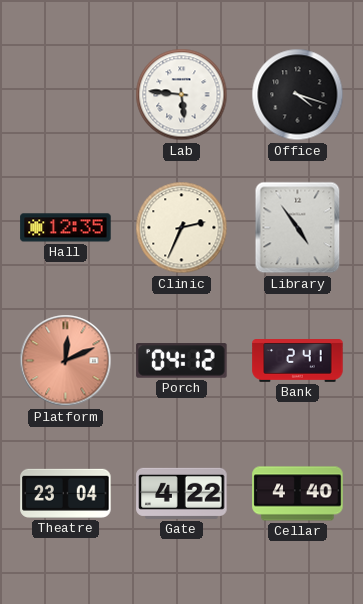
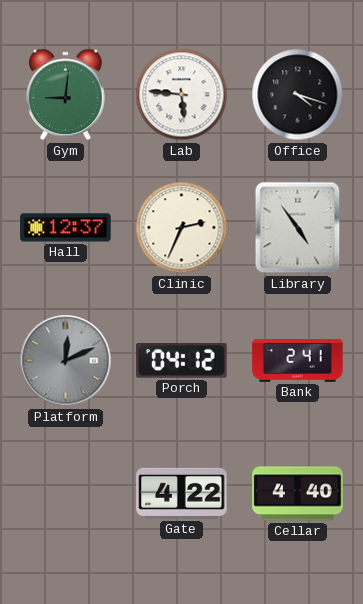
Gym: none -> 9:01
Hall: 12:35 -> 12:37
Platform dial: salmon -> grey
Theatre: 23:04 -> none
